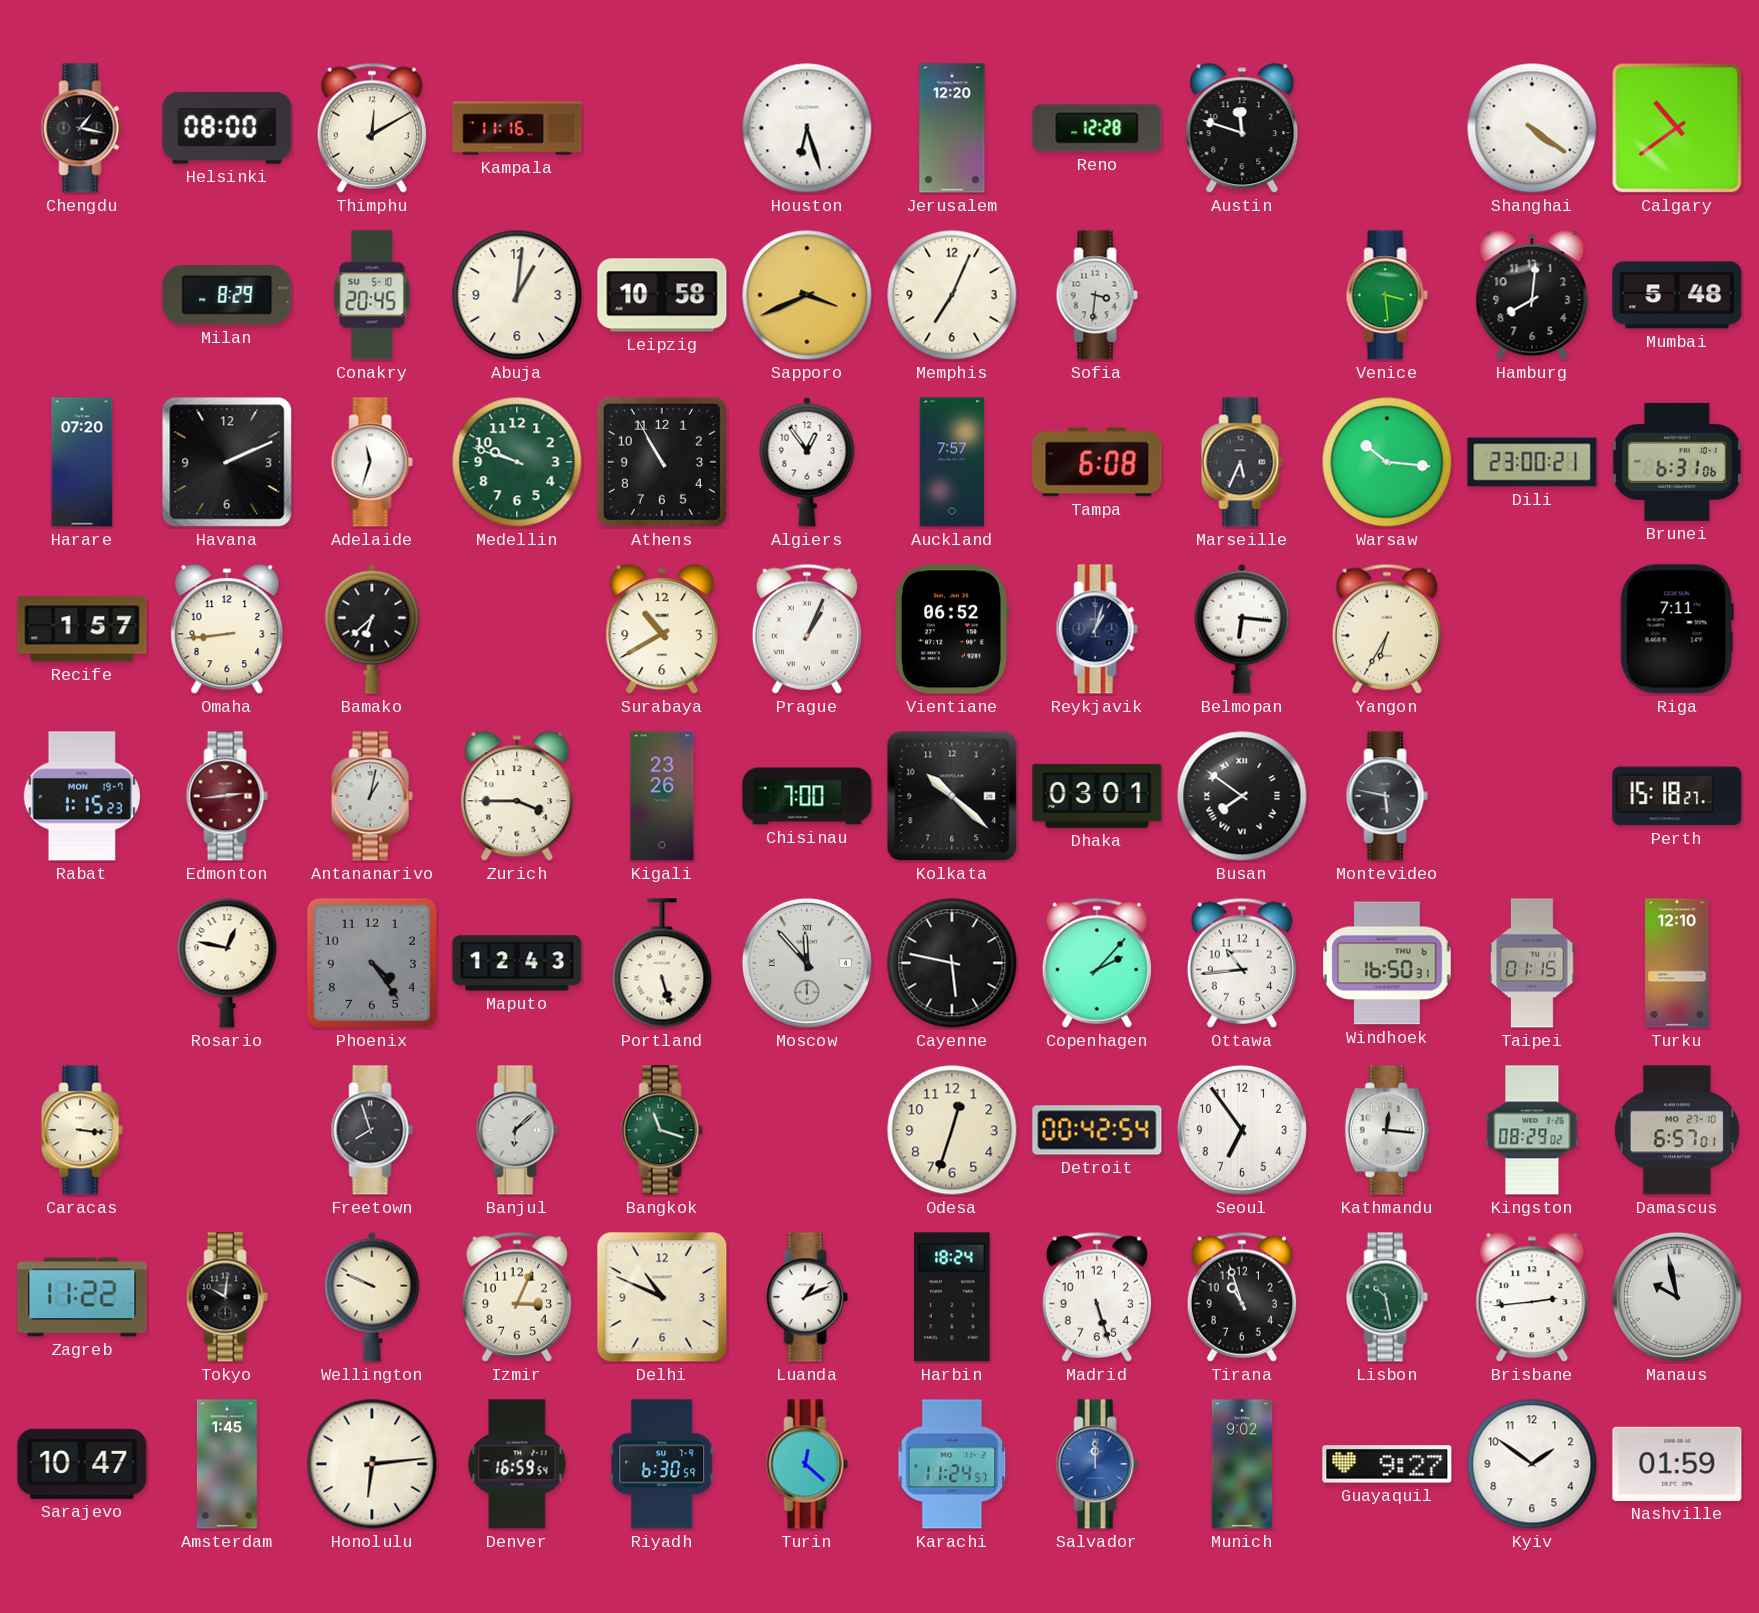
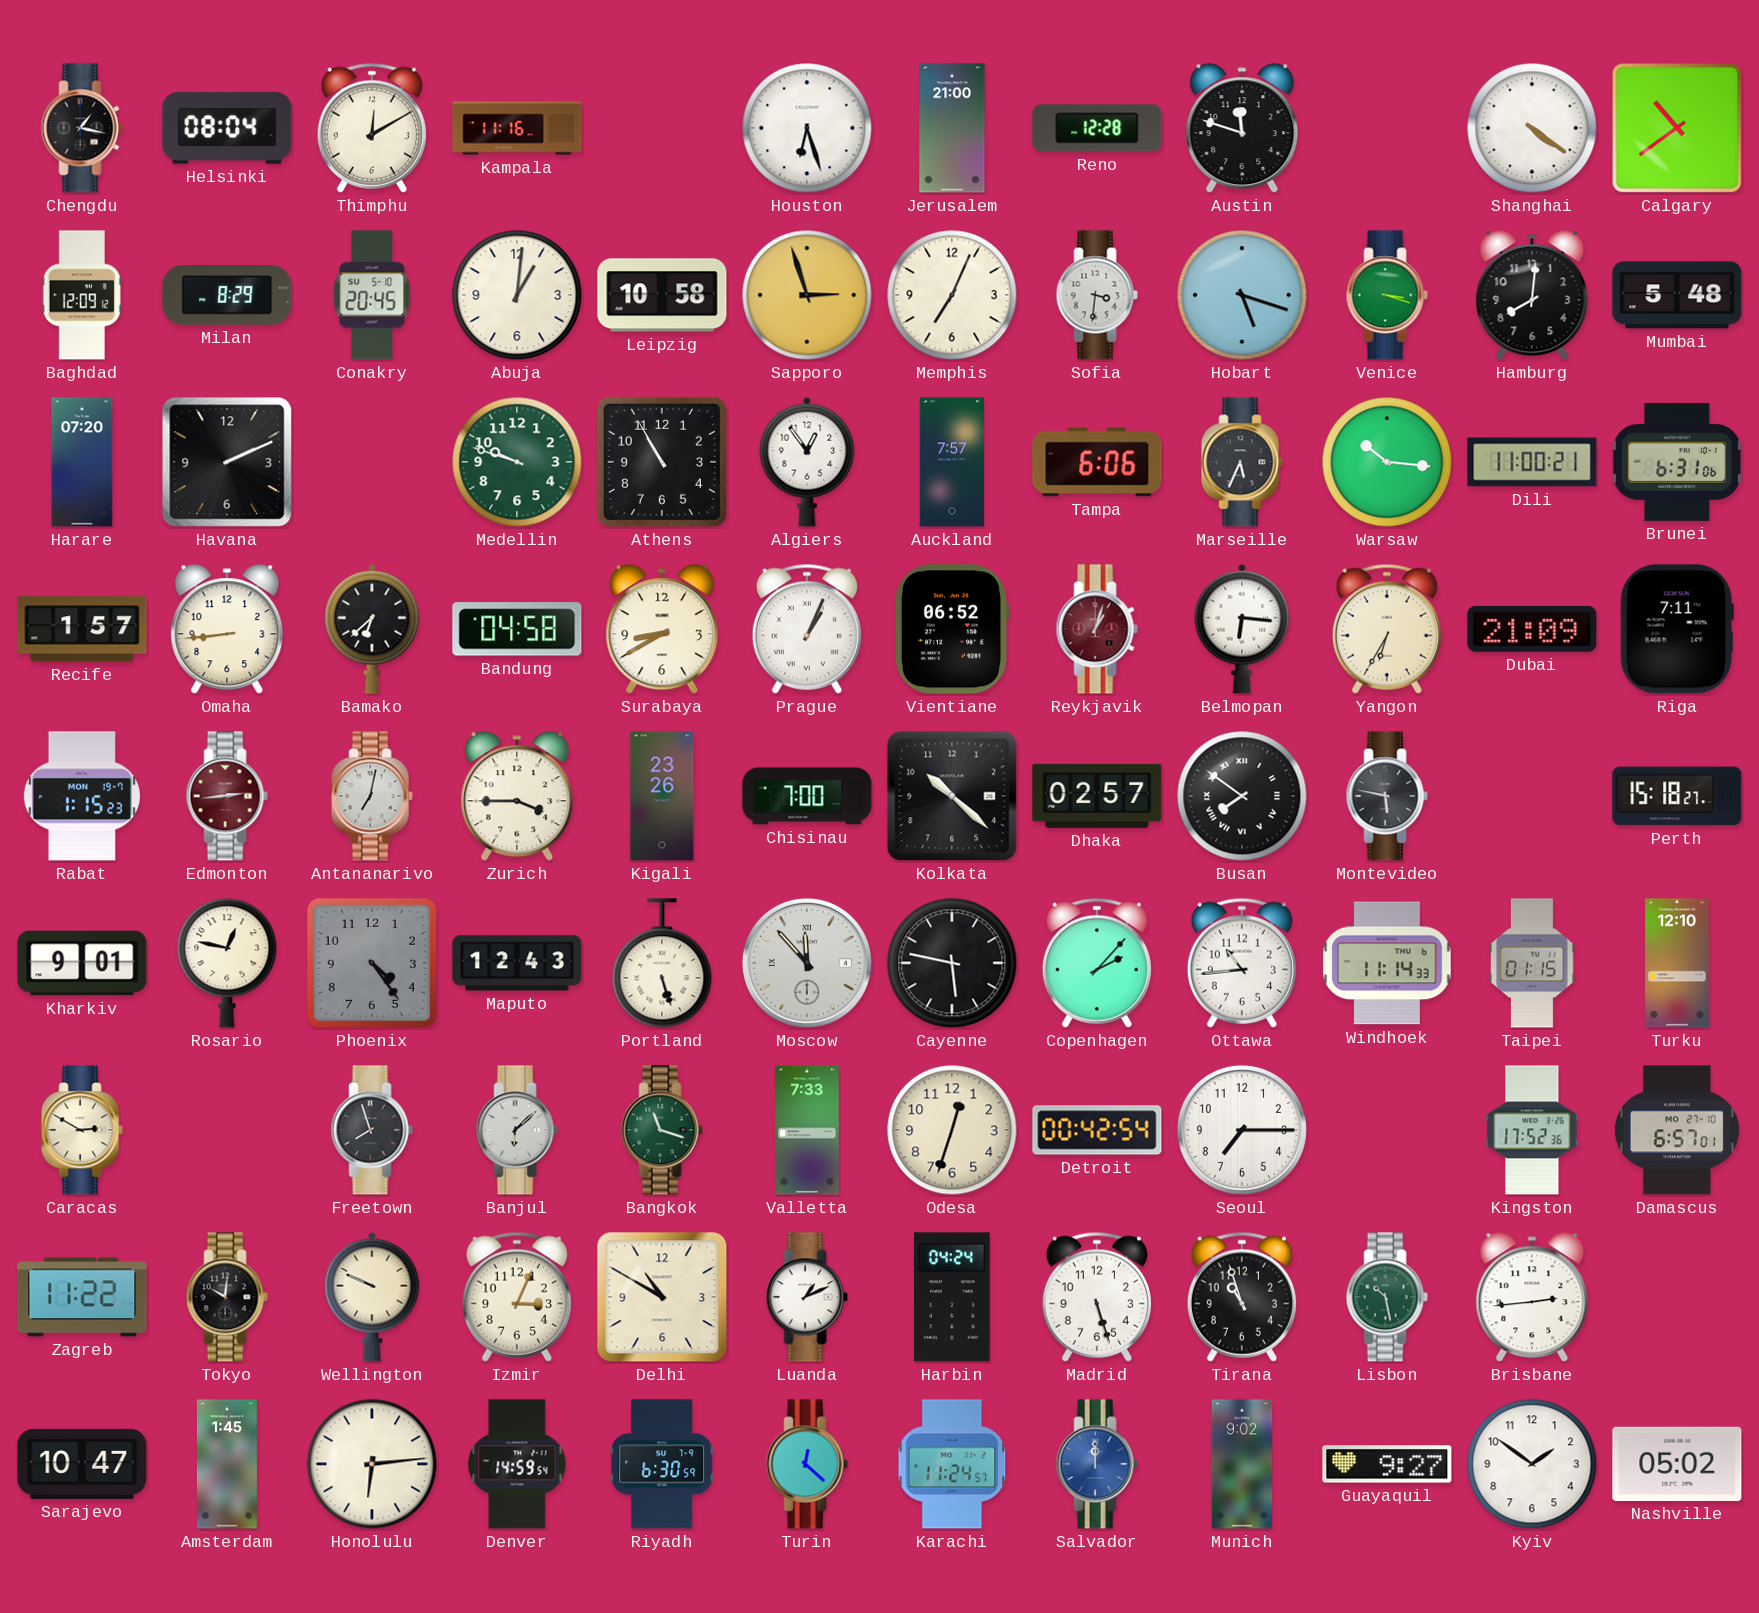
Helsinki: 08:00 -> 08:04
Jerusalem: 12:20 -> 21:00
Baghdad: none -> 12:09
Sapporo: 3:41 -> 2:57
Hobart: none -> 5:18
Venice: 3:29 -> 3:18
Adelaide: 11:33 -> none
Tampa: 6:08 -> 6:06
Dili: 23:00 -> 11:00
Bandung: none -> 04:58
Surabaya: 10:40 -> 8:40
Reykjavik dial: navy -> burgundy
Dubai: none -> 21:09
Antananarivo: 1:02 -> 7:02
Dhaka: 03:01 -> 02:57
Kharkiv: none -> 9:01
Windhoek: 16:50 -> 11:14
Caracas: 3:16 -> 2:50
Valletta: none -> 7:33
Seoul: 6:54 -> 7:15
Kathmandu: 12:16 -> none
Kingston: 08:29 -> 17:52
Delhi: 10:49 -> 10:50
Harbin: 18:24 -> 04:24
Manaus: 9:58 -> none
Denver: 16:59 -> 14:59
Nashville: 01:59 -> 05:02
